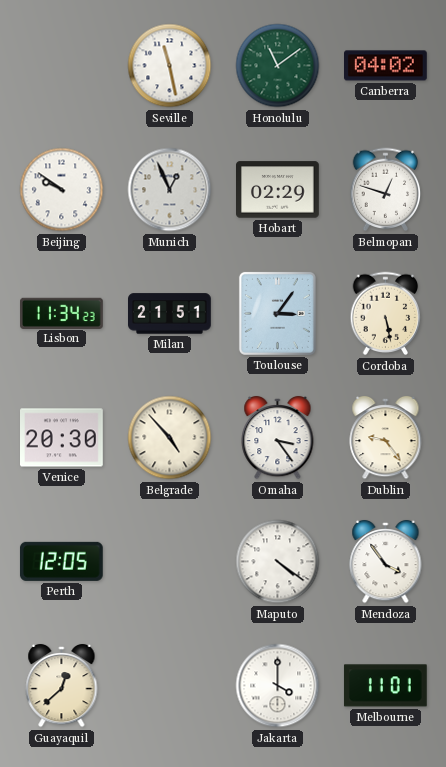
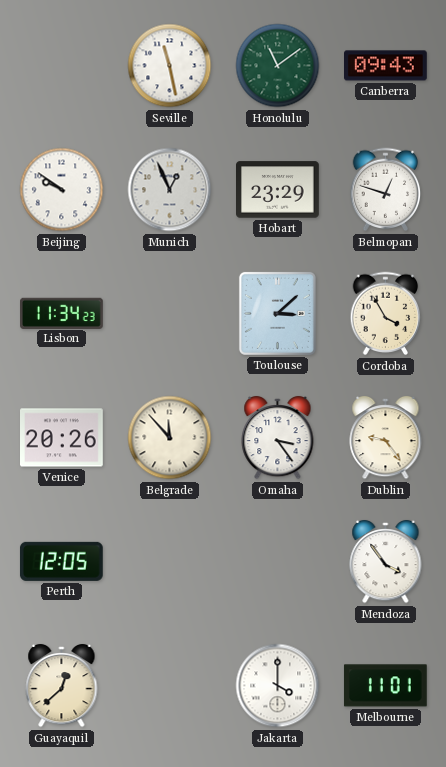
Canberra: 04:02 -> 09:43
Hobart: 02:29 -> 23:29
Milan: 21:51 -> none
Toulouse: 3:06 -> 3:08
Cordoba: 5:28 -> 3:55
Venice: 20:30 -> 20:26
Belgrade: 4:53 -> 11:53
Maputo: 4:21 -> none
